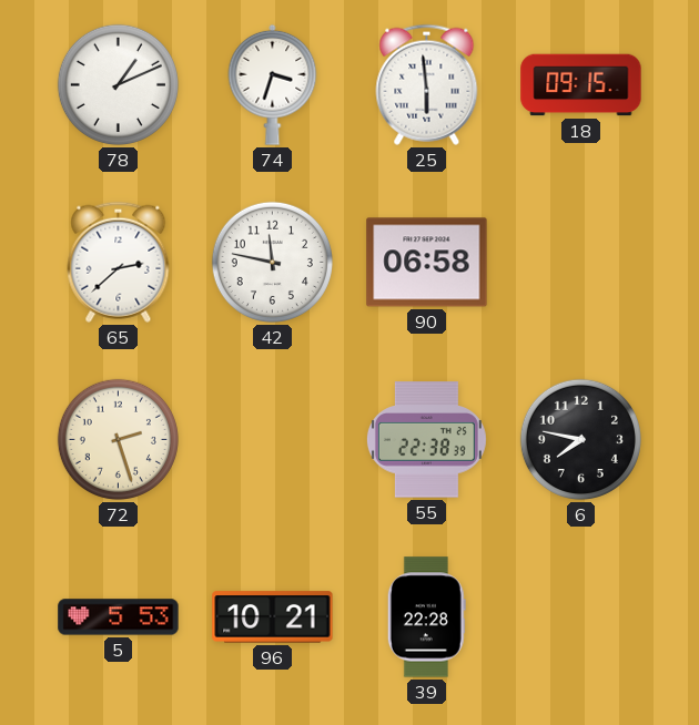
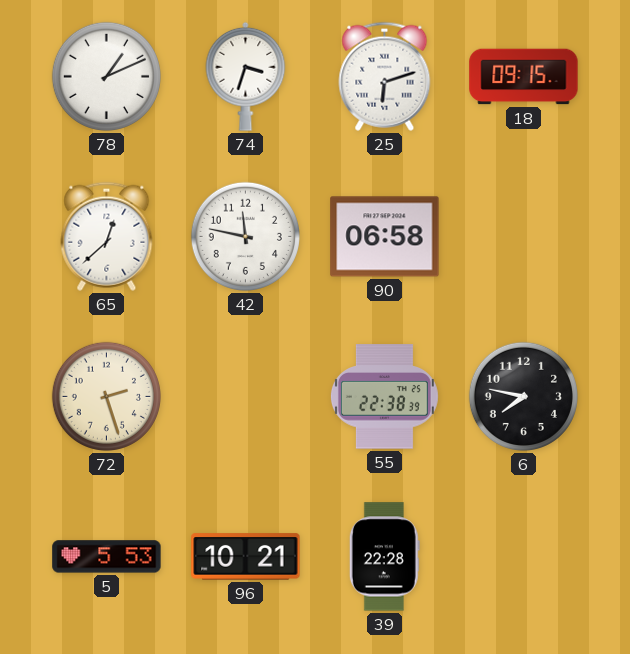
25: 5:59 -> 6:12
65: 2:38 -> 12:38
